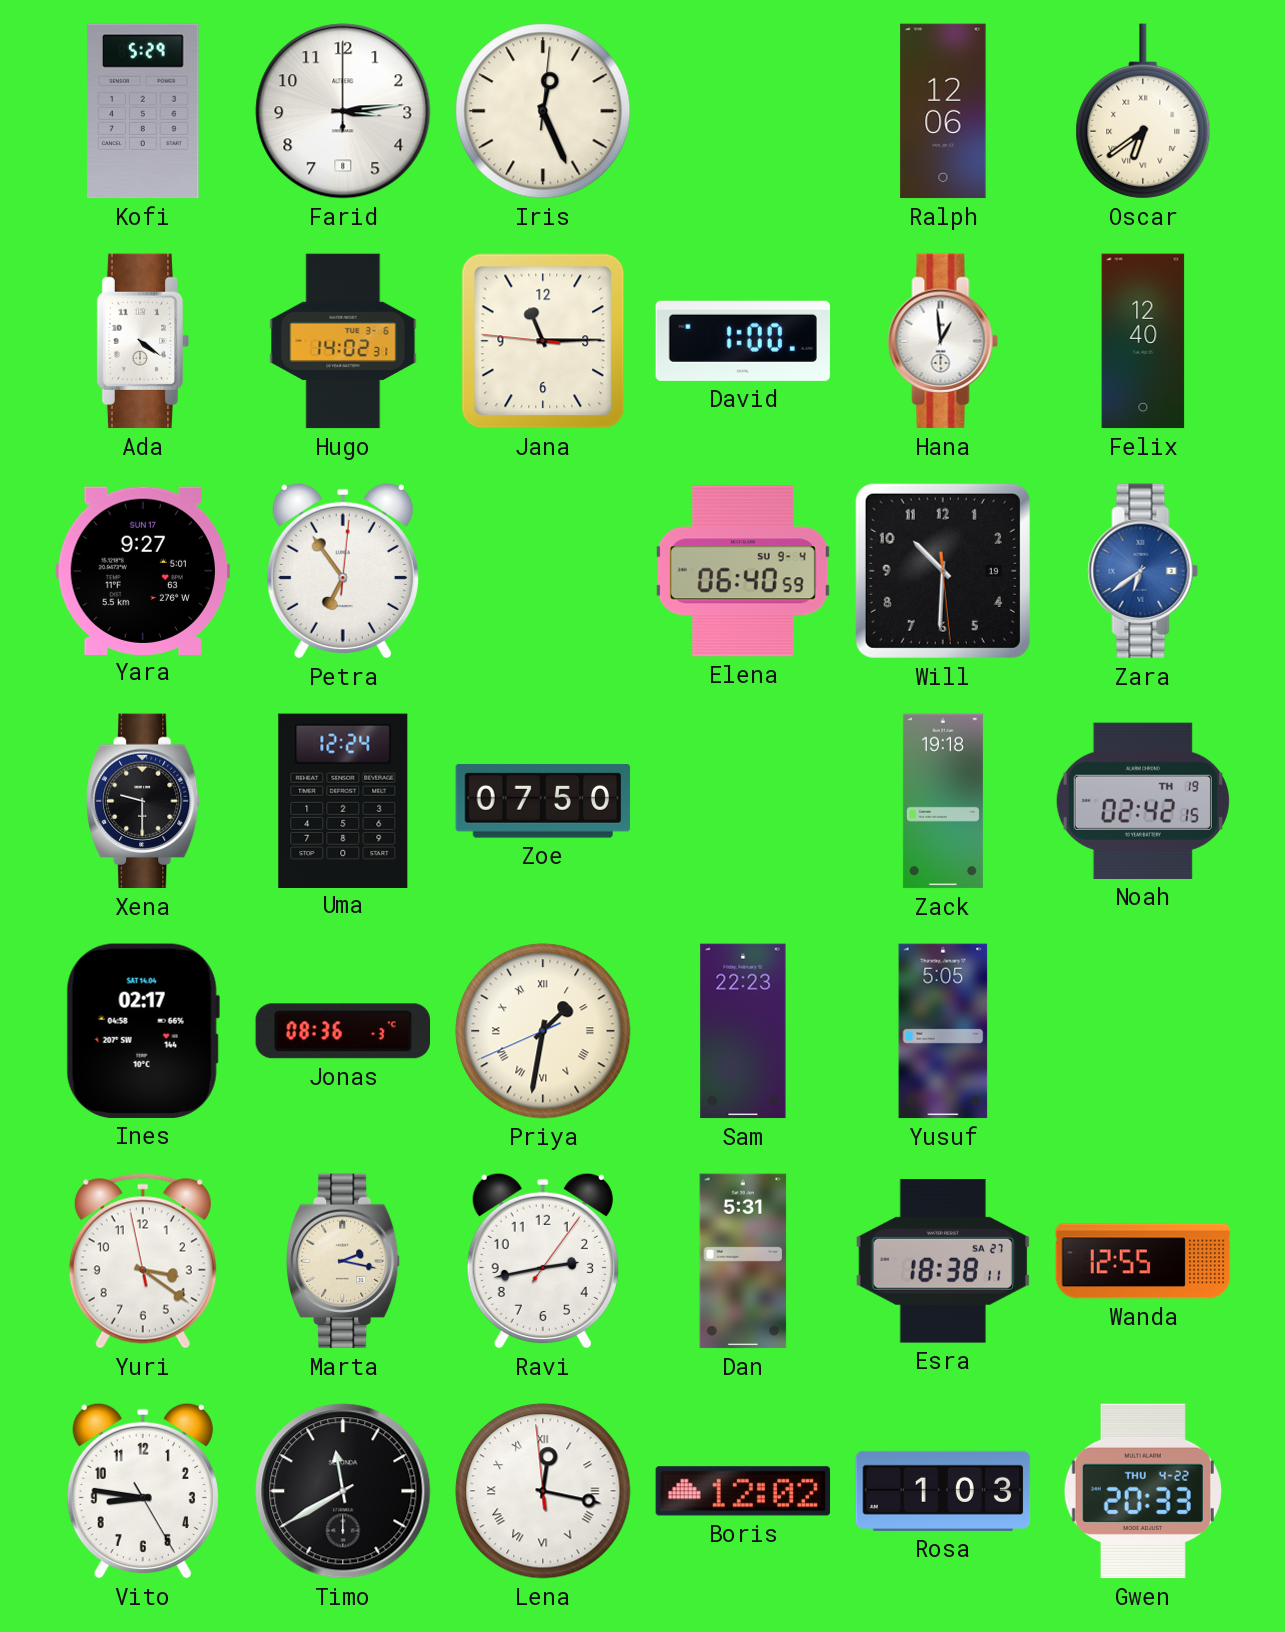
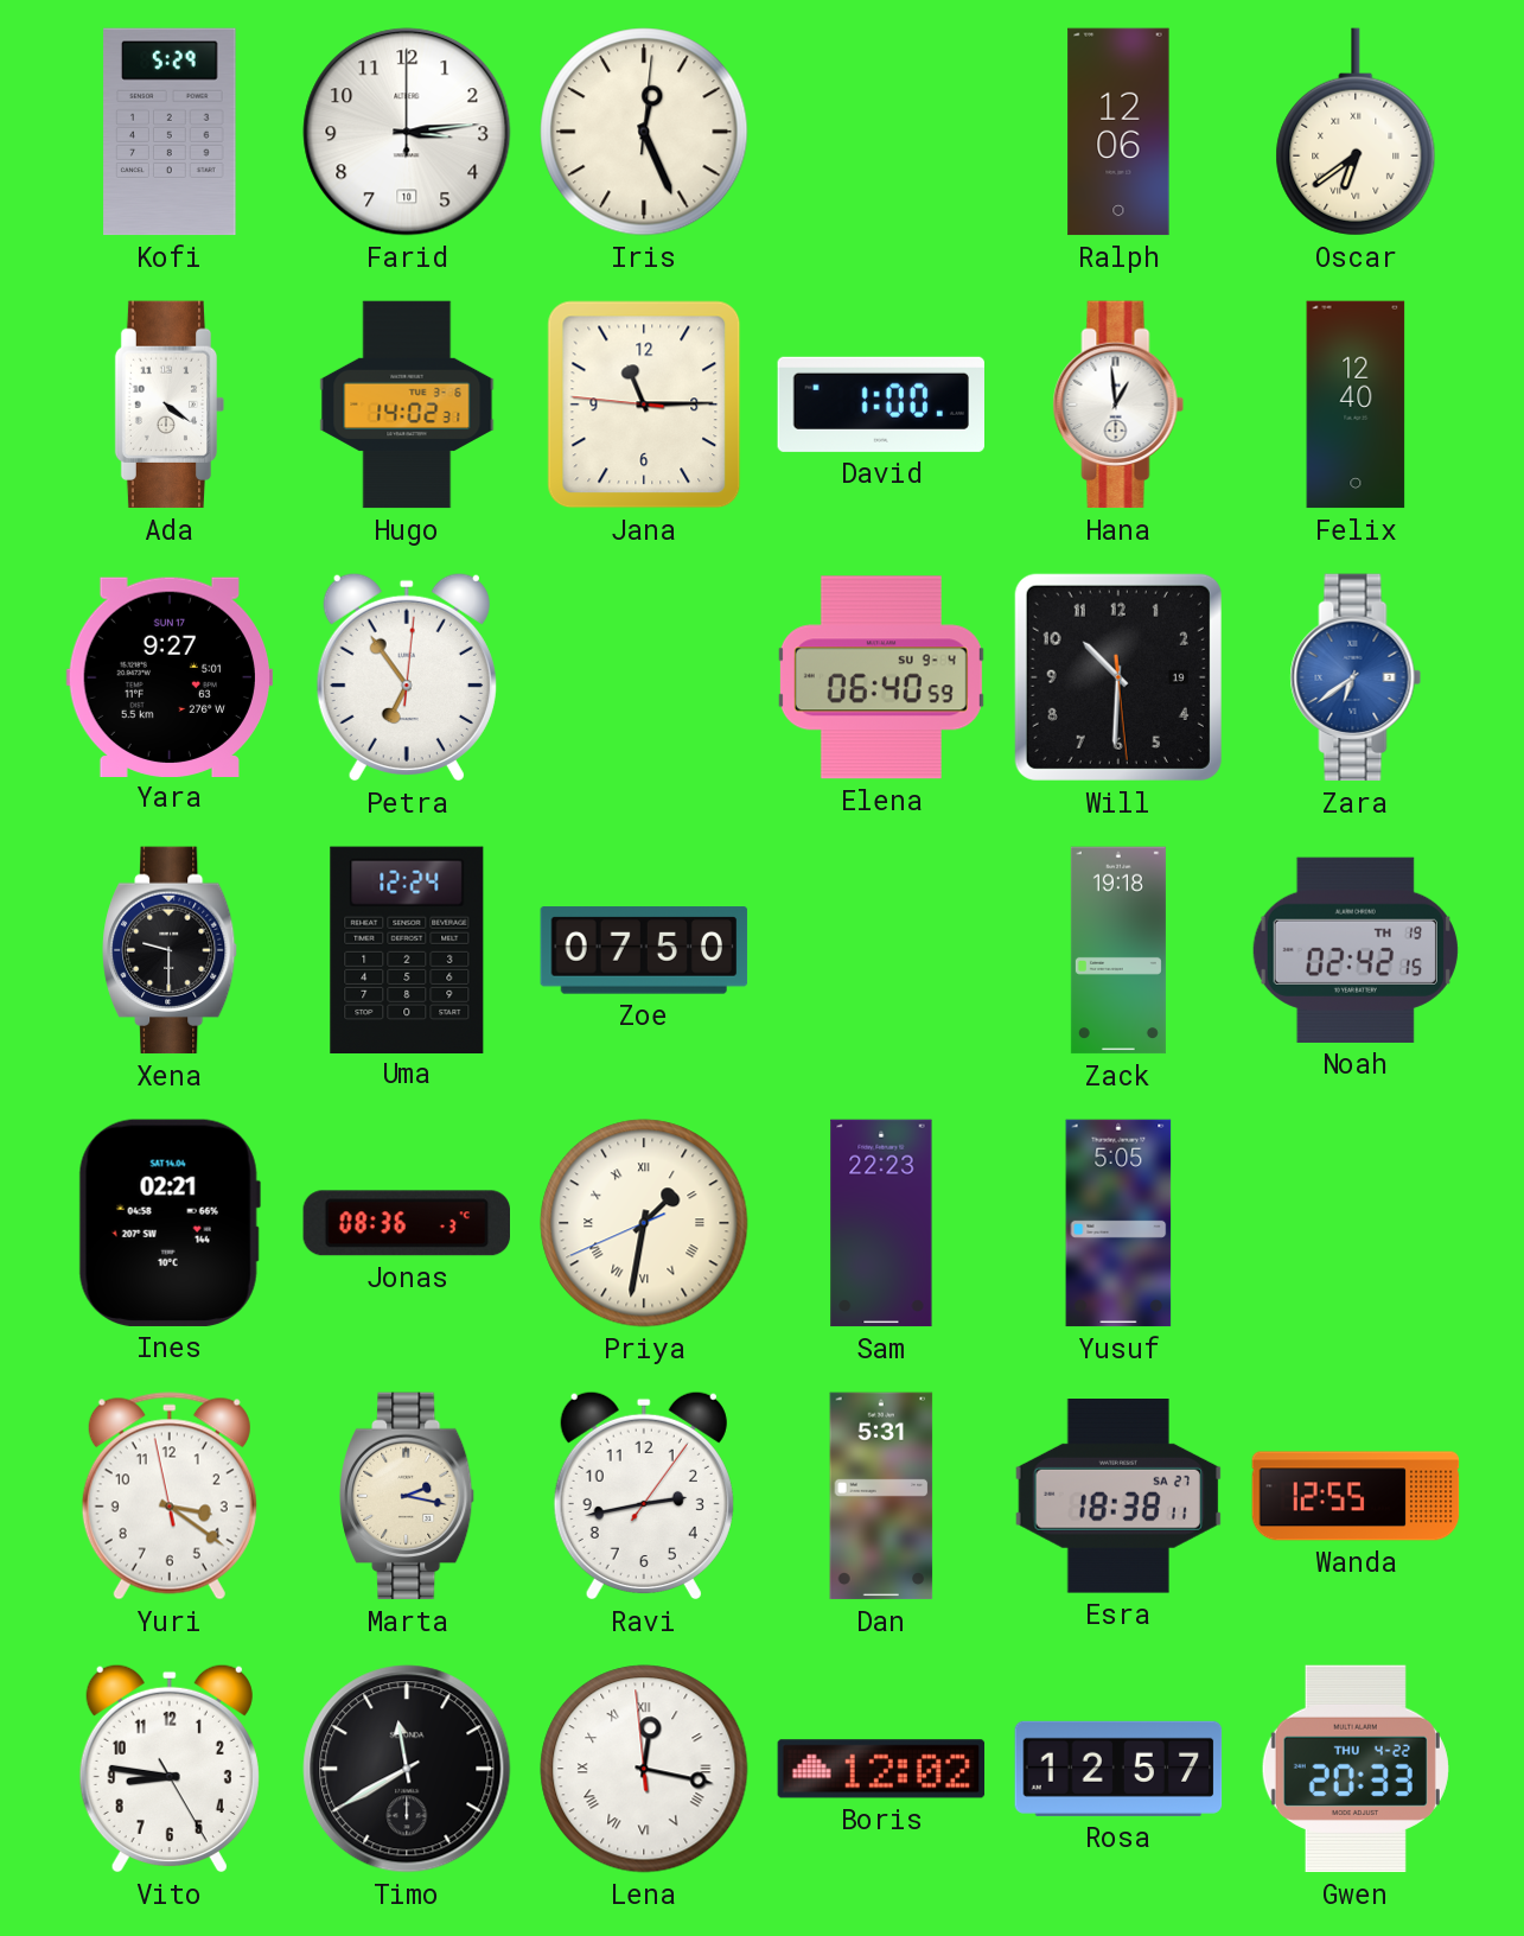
Farid date: 8 -> 10
Ines: 02:17 -> 02:21
Rosa: 1:03 -> 12:57
